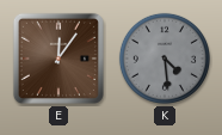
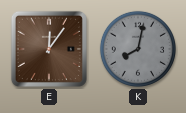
K: 4:29 -> 8:02
